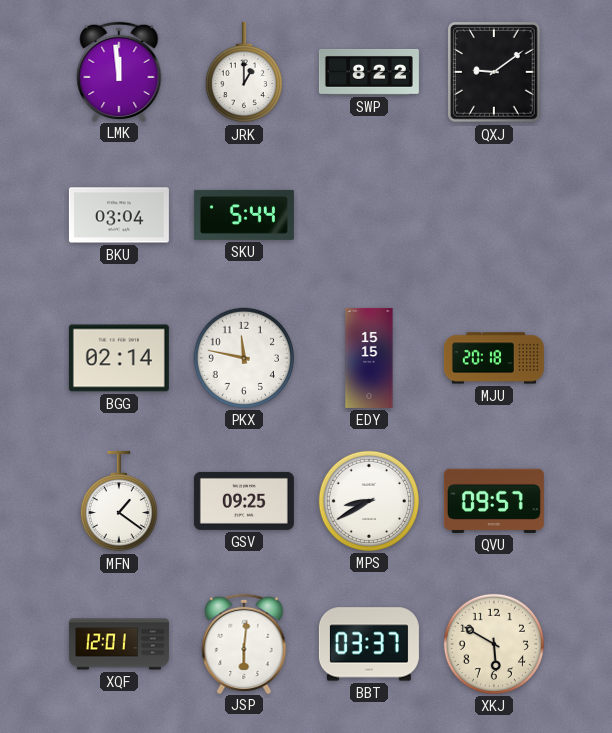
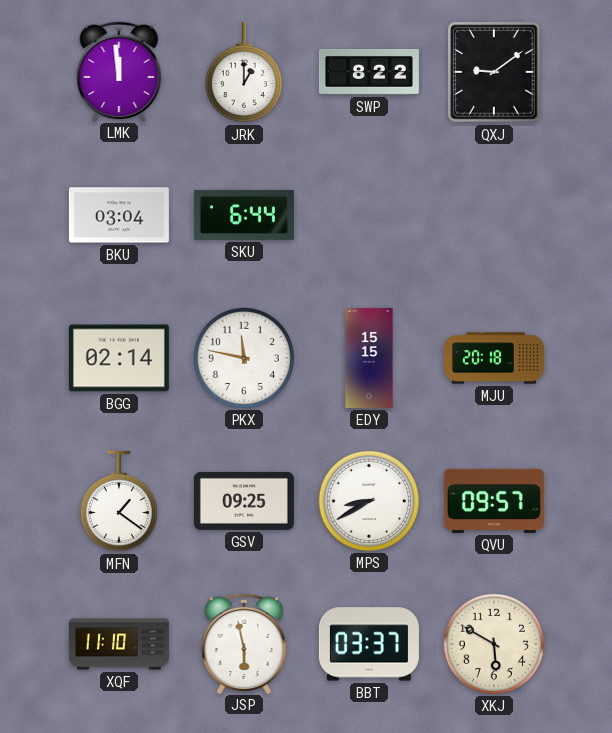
SKU: 5:44 -> 6:44
XQF: 12:01 -> 11:10
JSP: 6:01 -> 5:58
